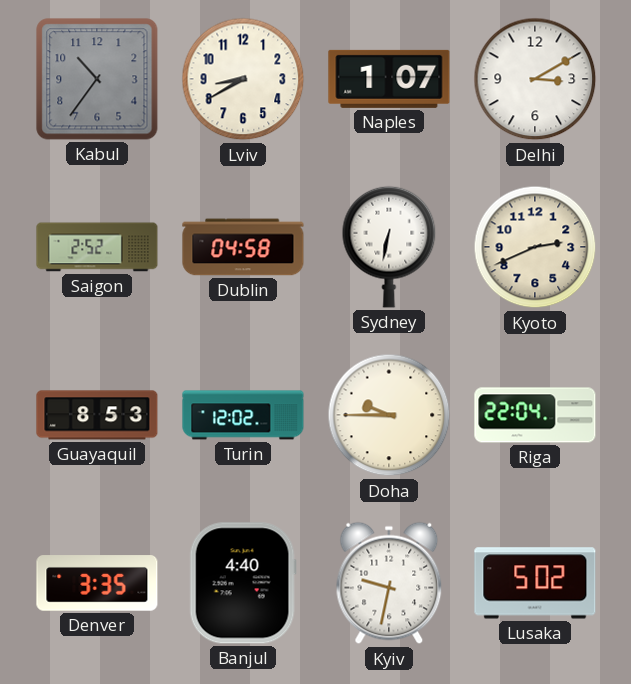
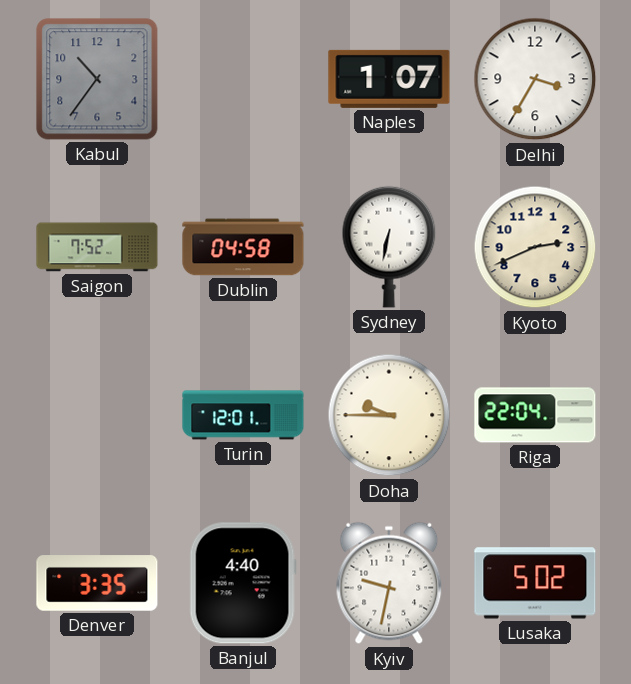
Lviv: 8:40 -> none
Delhi: 3:10 -> 3:35
Saigon: 2:52 -> 7:52
Guayaquil: 8:53 -> none
Turin: 12:02 -> 12:01
